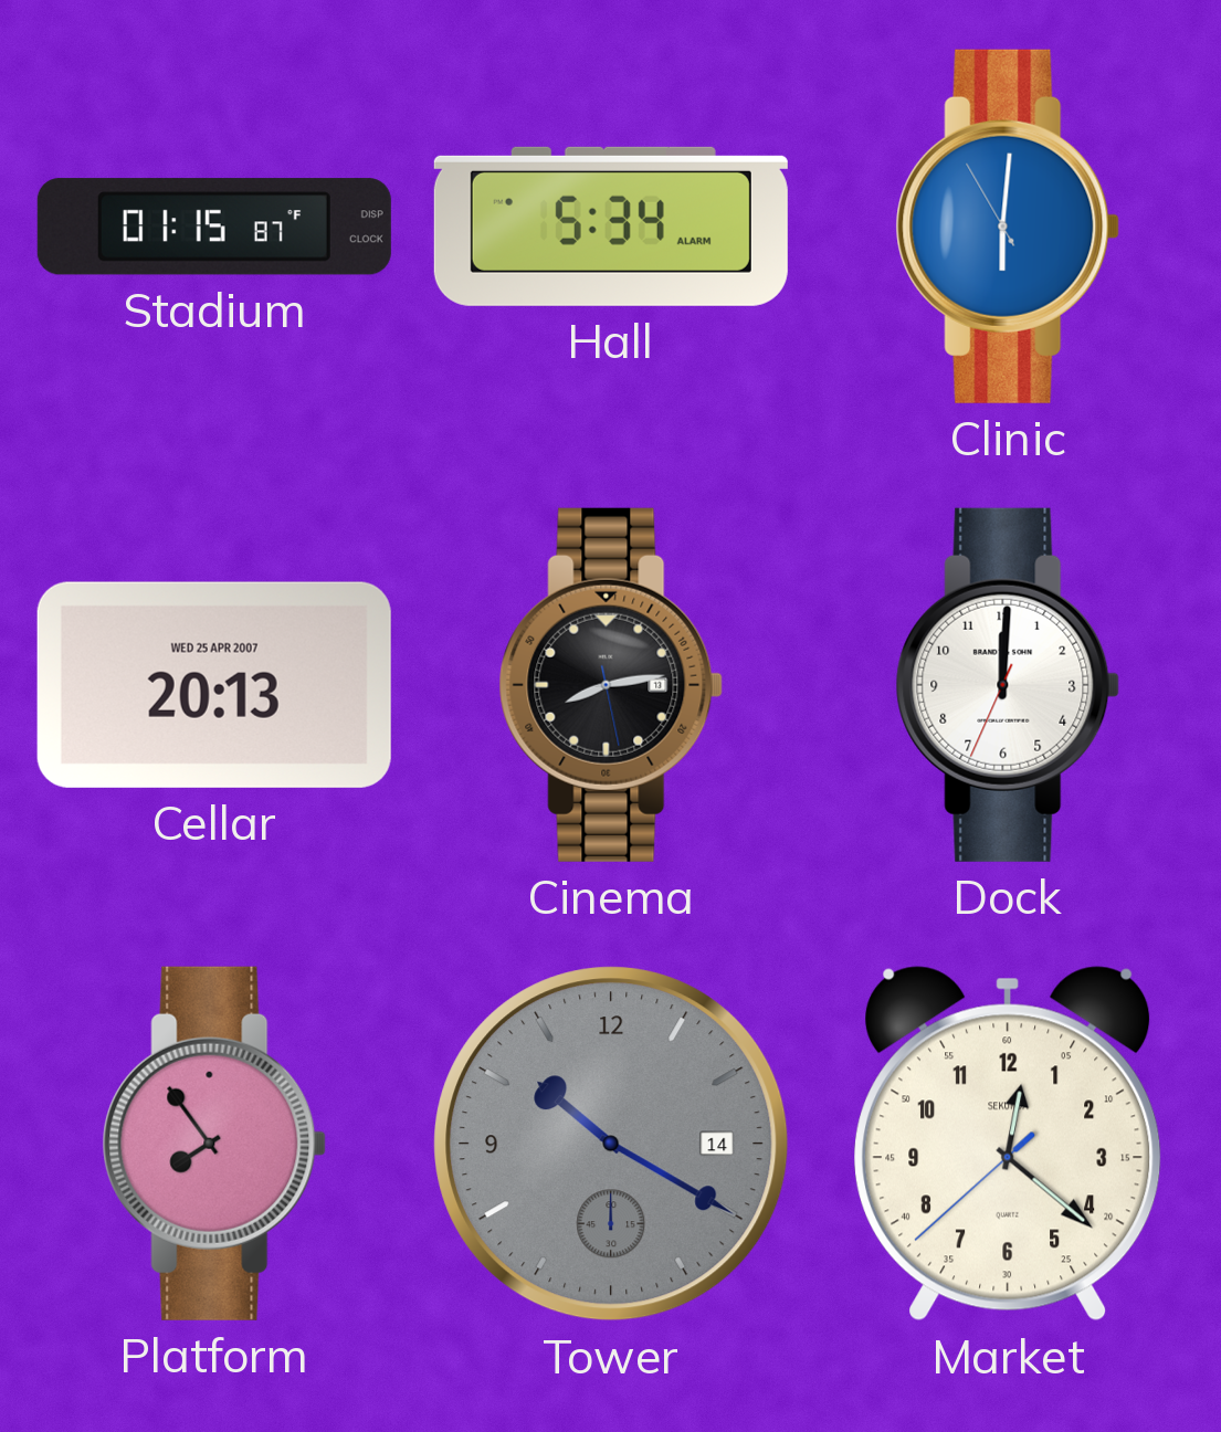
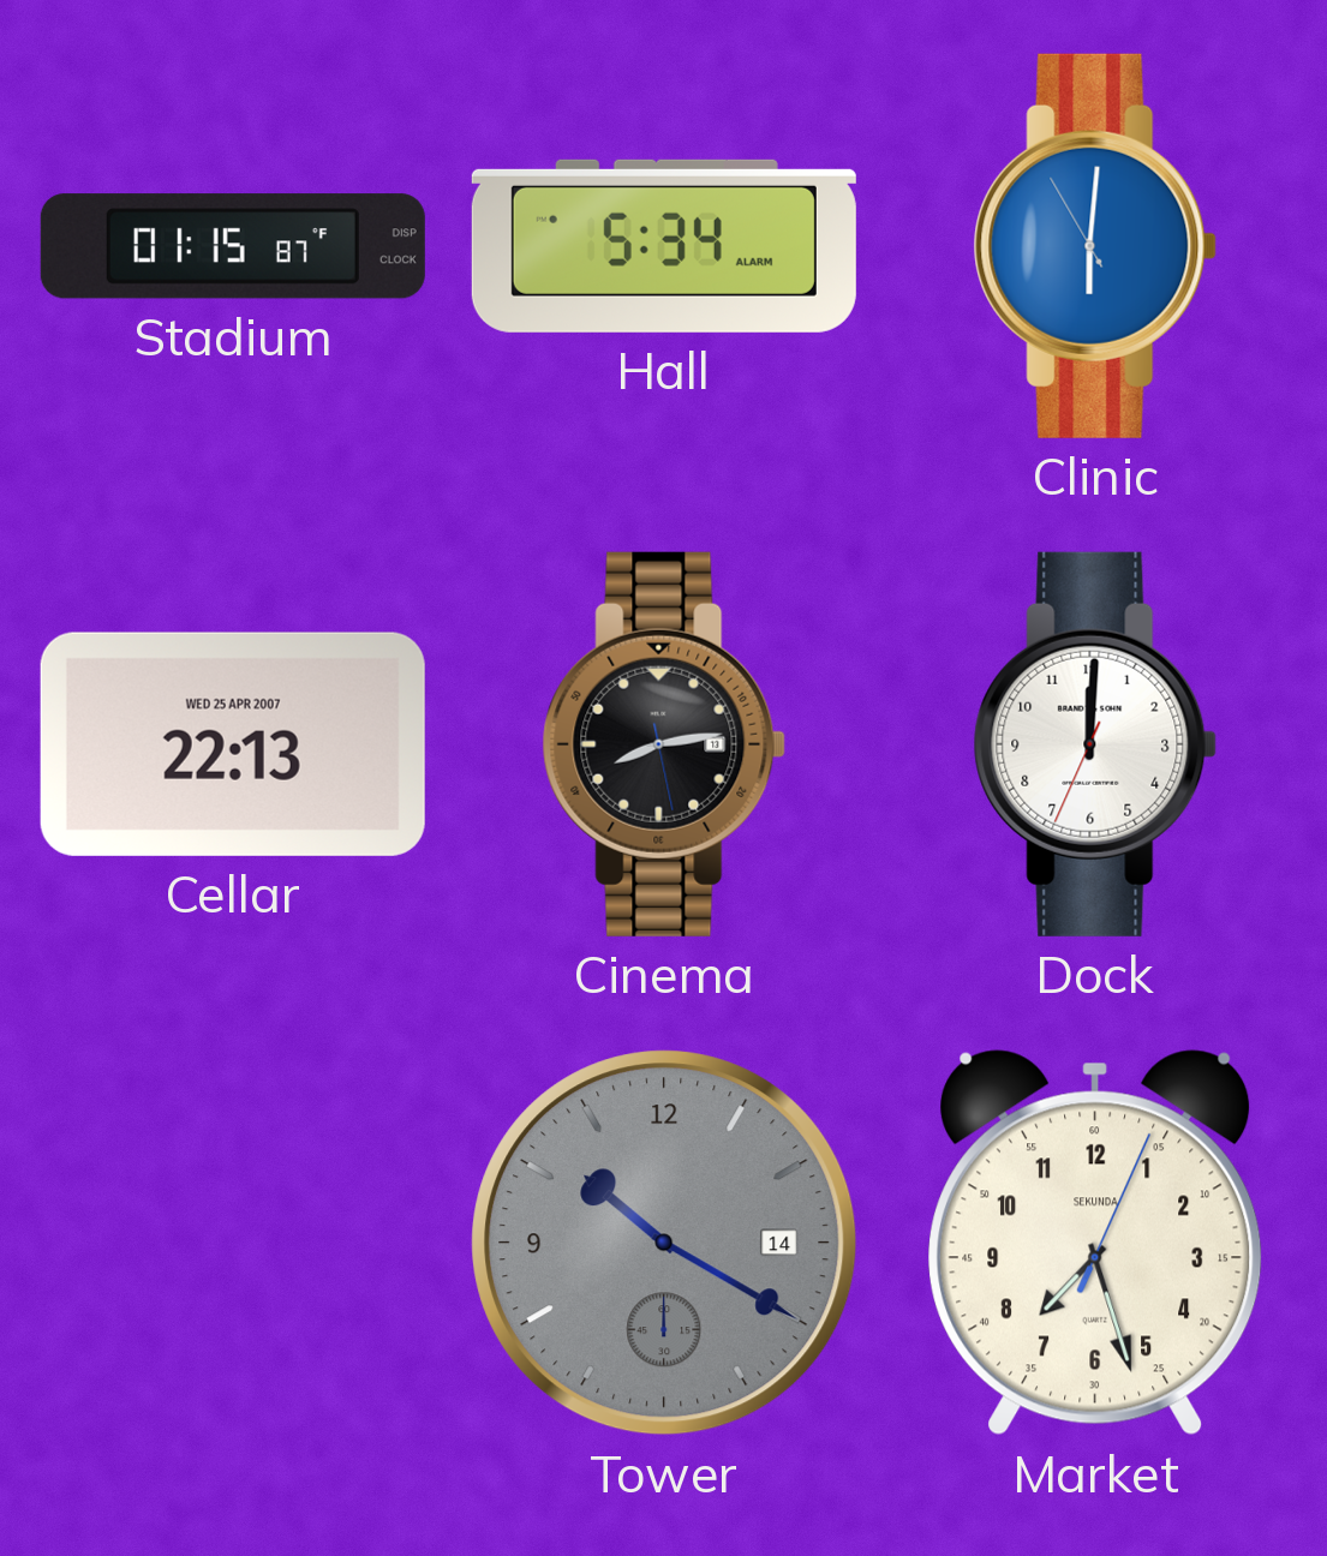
Cellar: 20:13 -> 22:13
Platform: 7:54 -> none
Market: 12:21 -> 7:27
